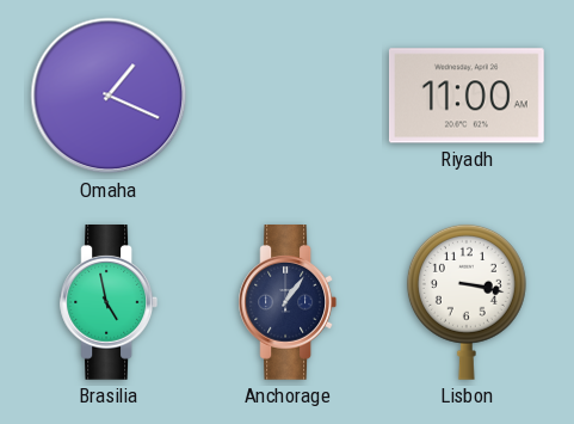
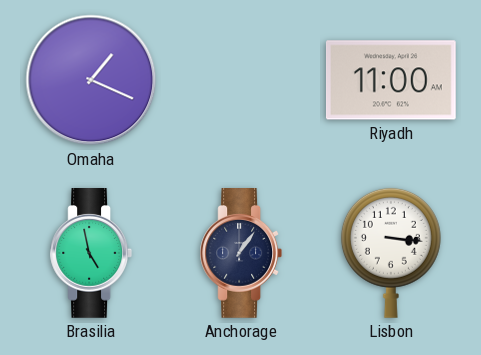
Lisbon: 3:17 -> 3:16
